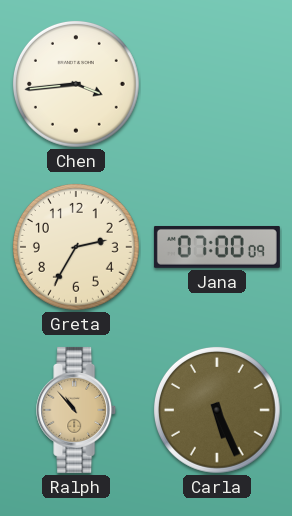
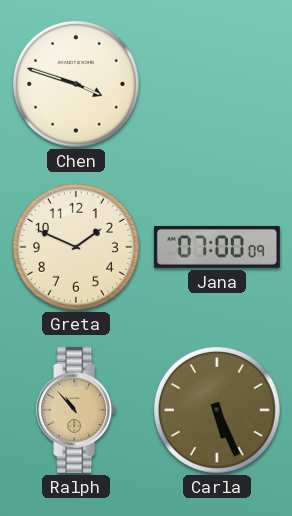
Chen: 3:44 -> 3:48
Greta: 2:35 -> 1:49
